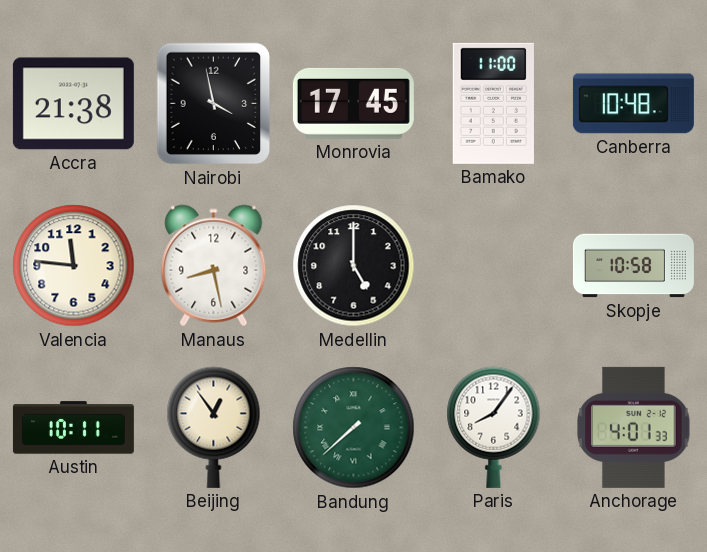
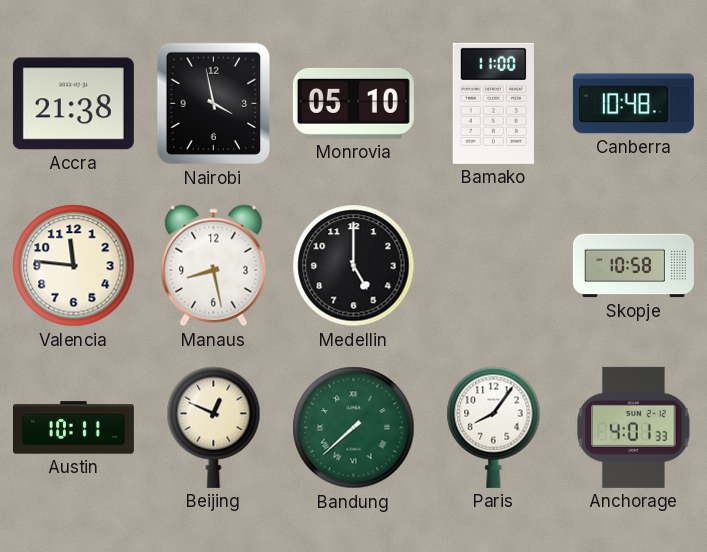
Monrovia: 17:45 -> 05:10
Beijing: 12:54 -> 12:49
